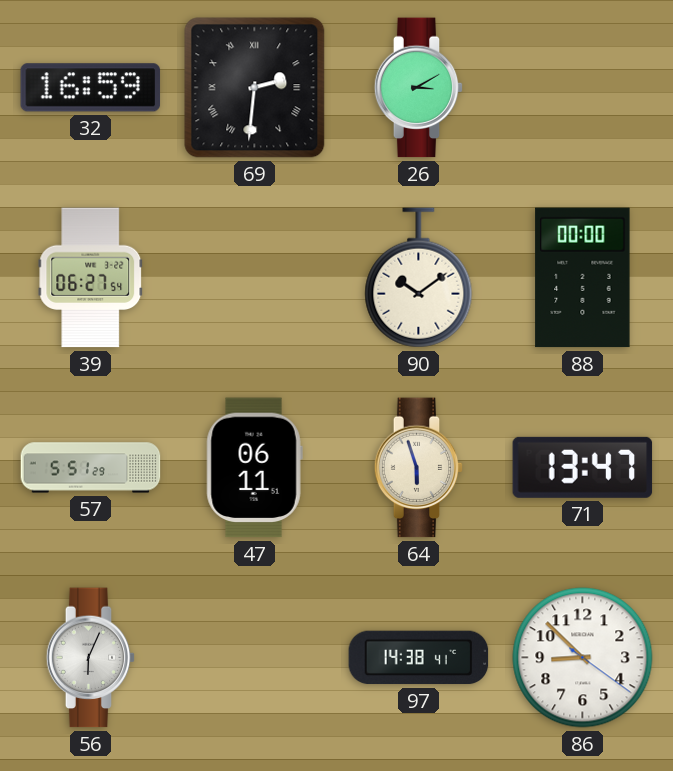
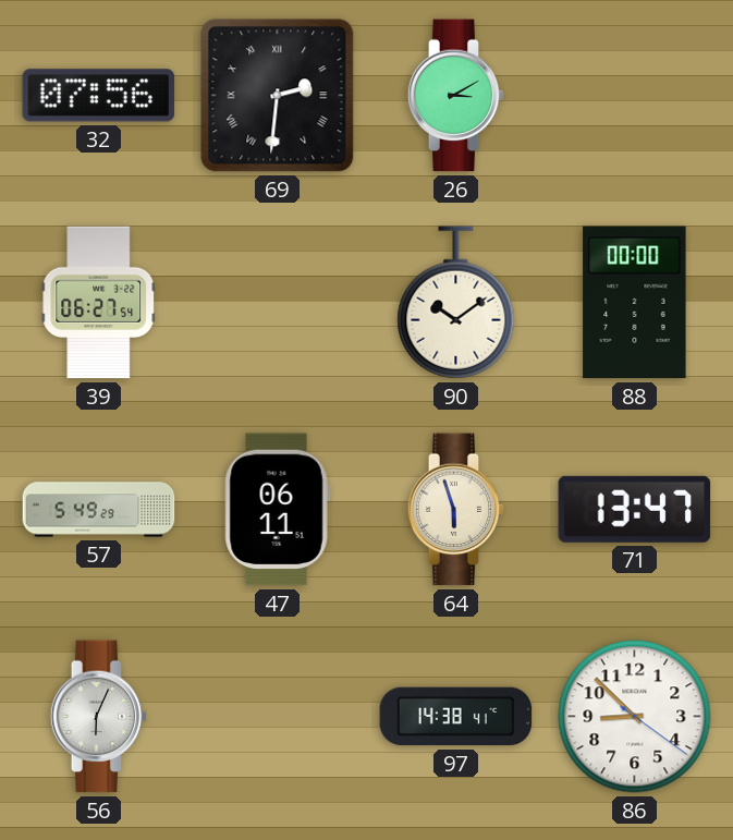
32: 16:59 -> 07:56
57: 5:51 -> 5:49
